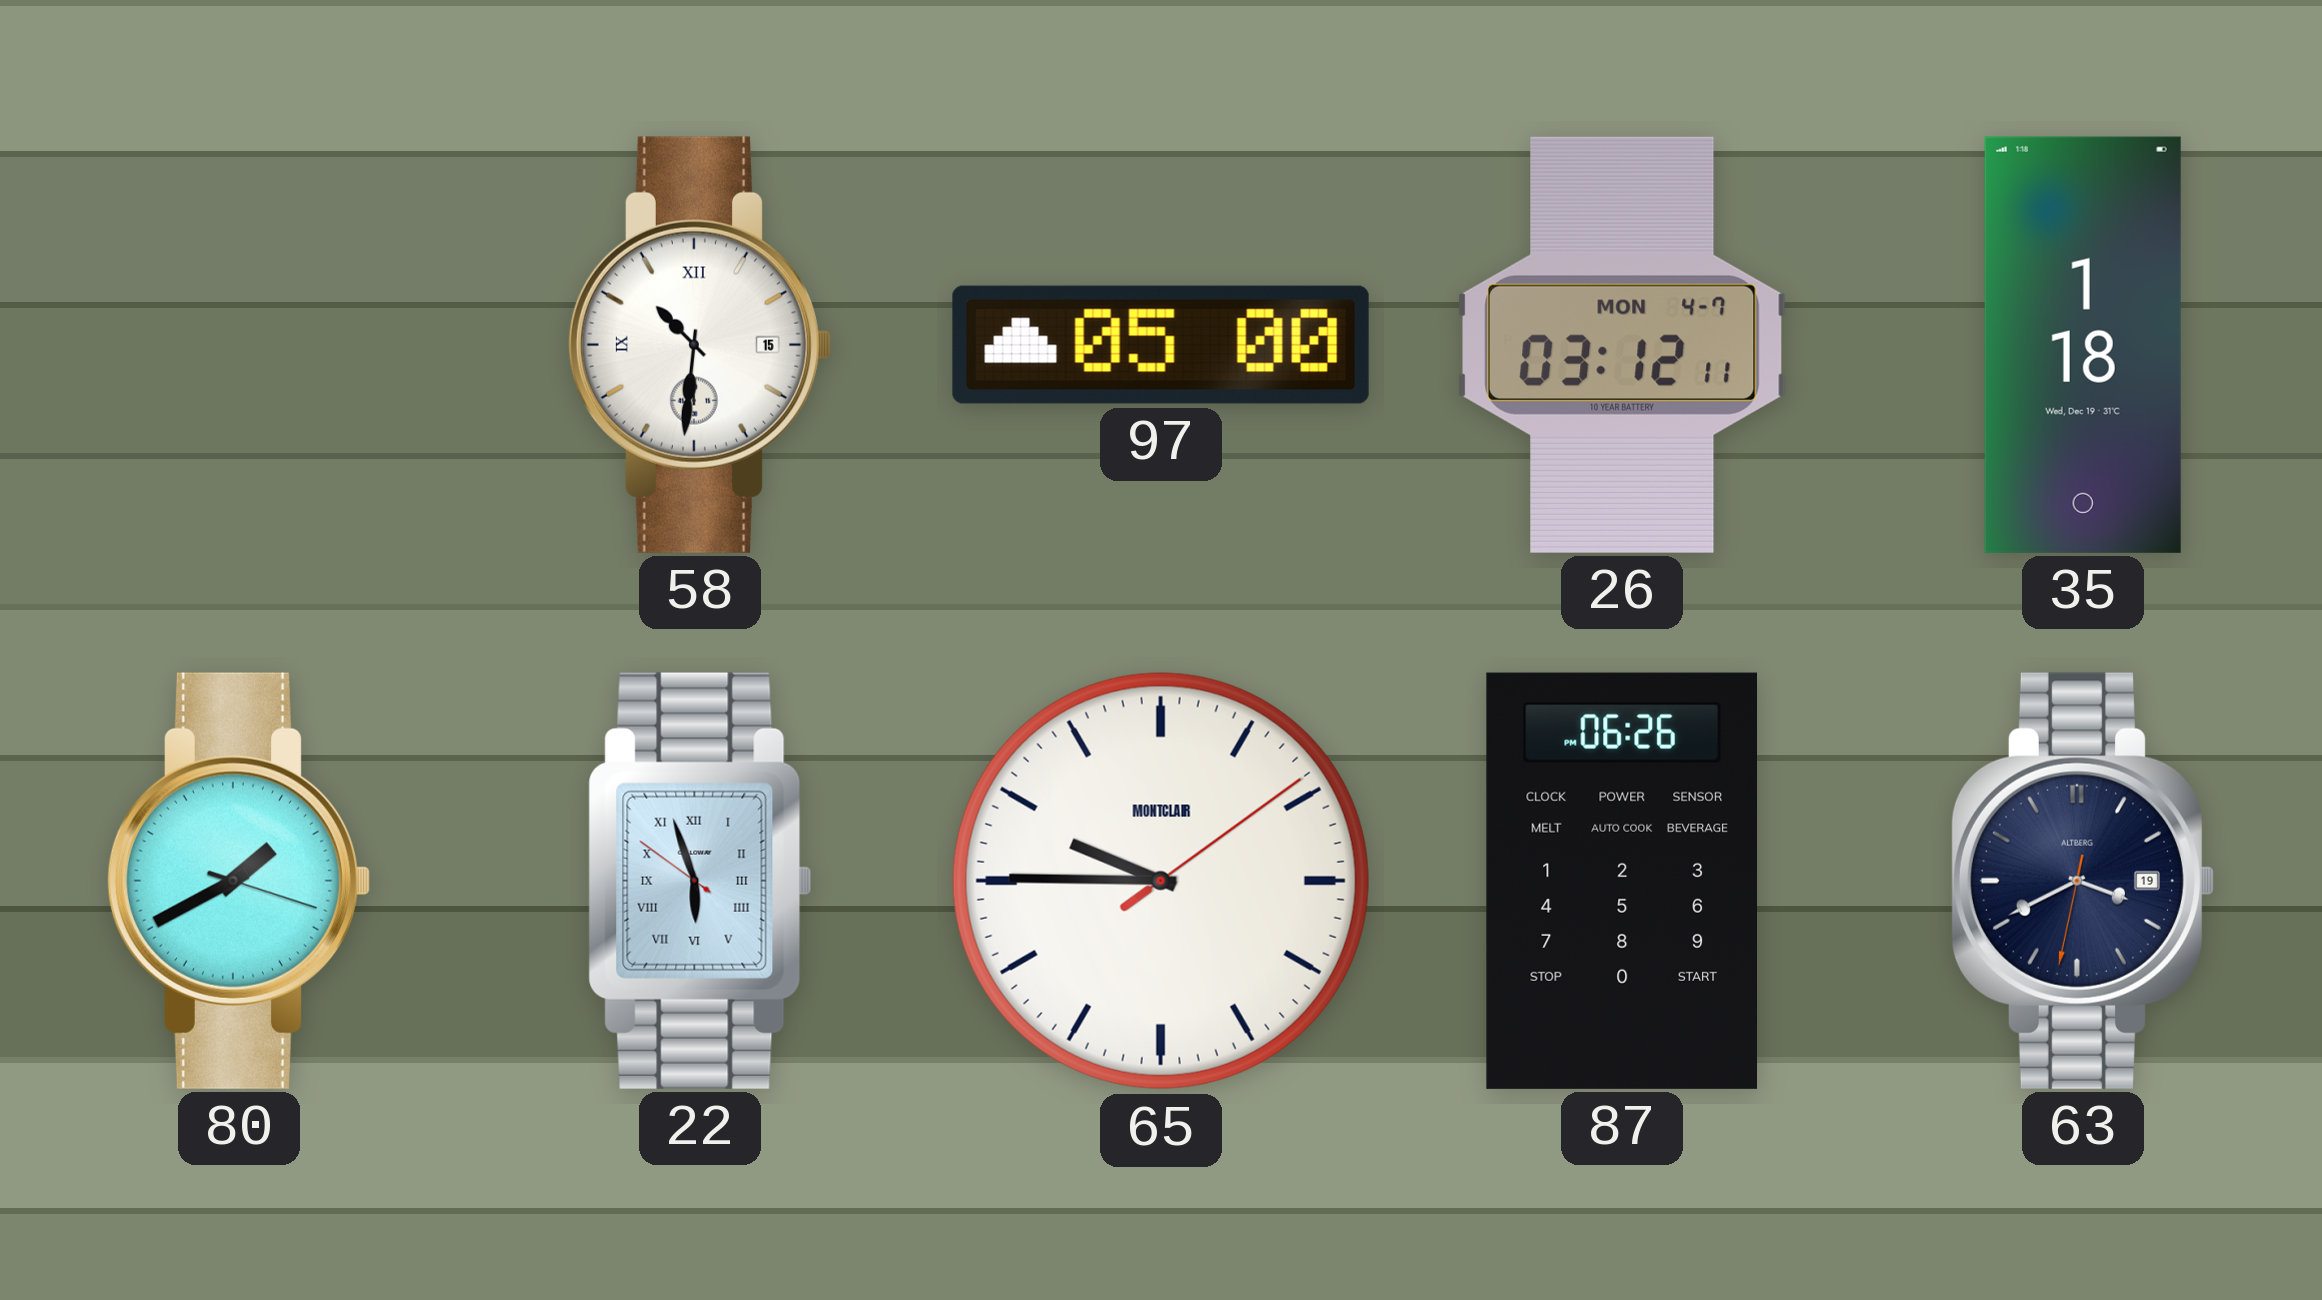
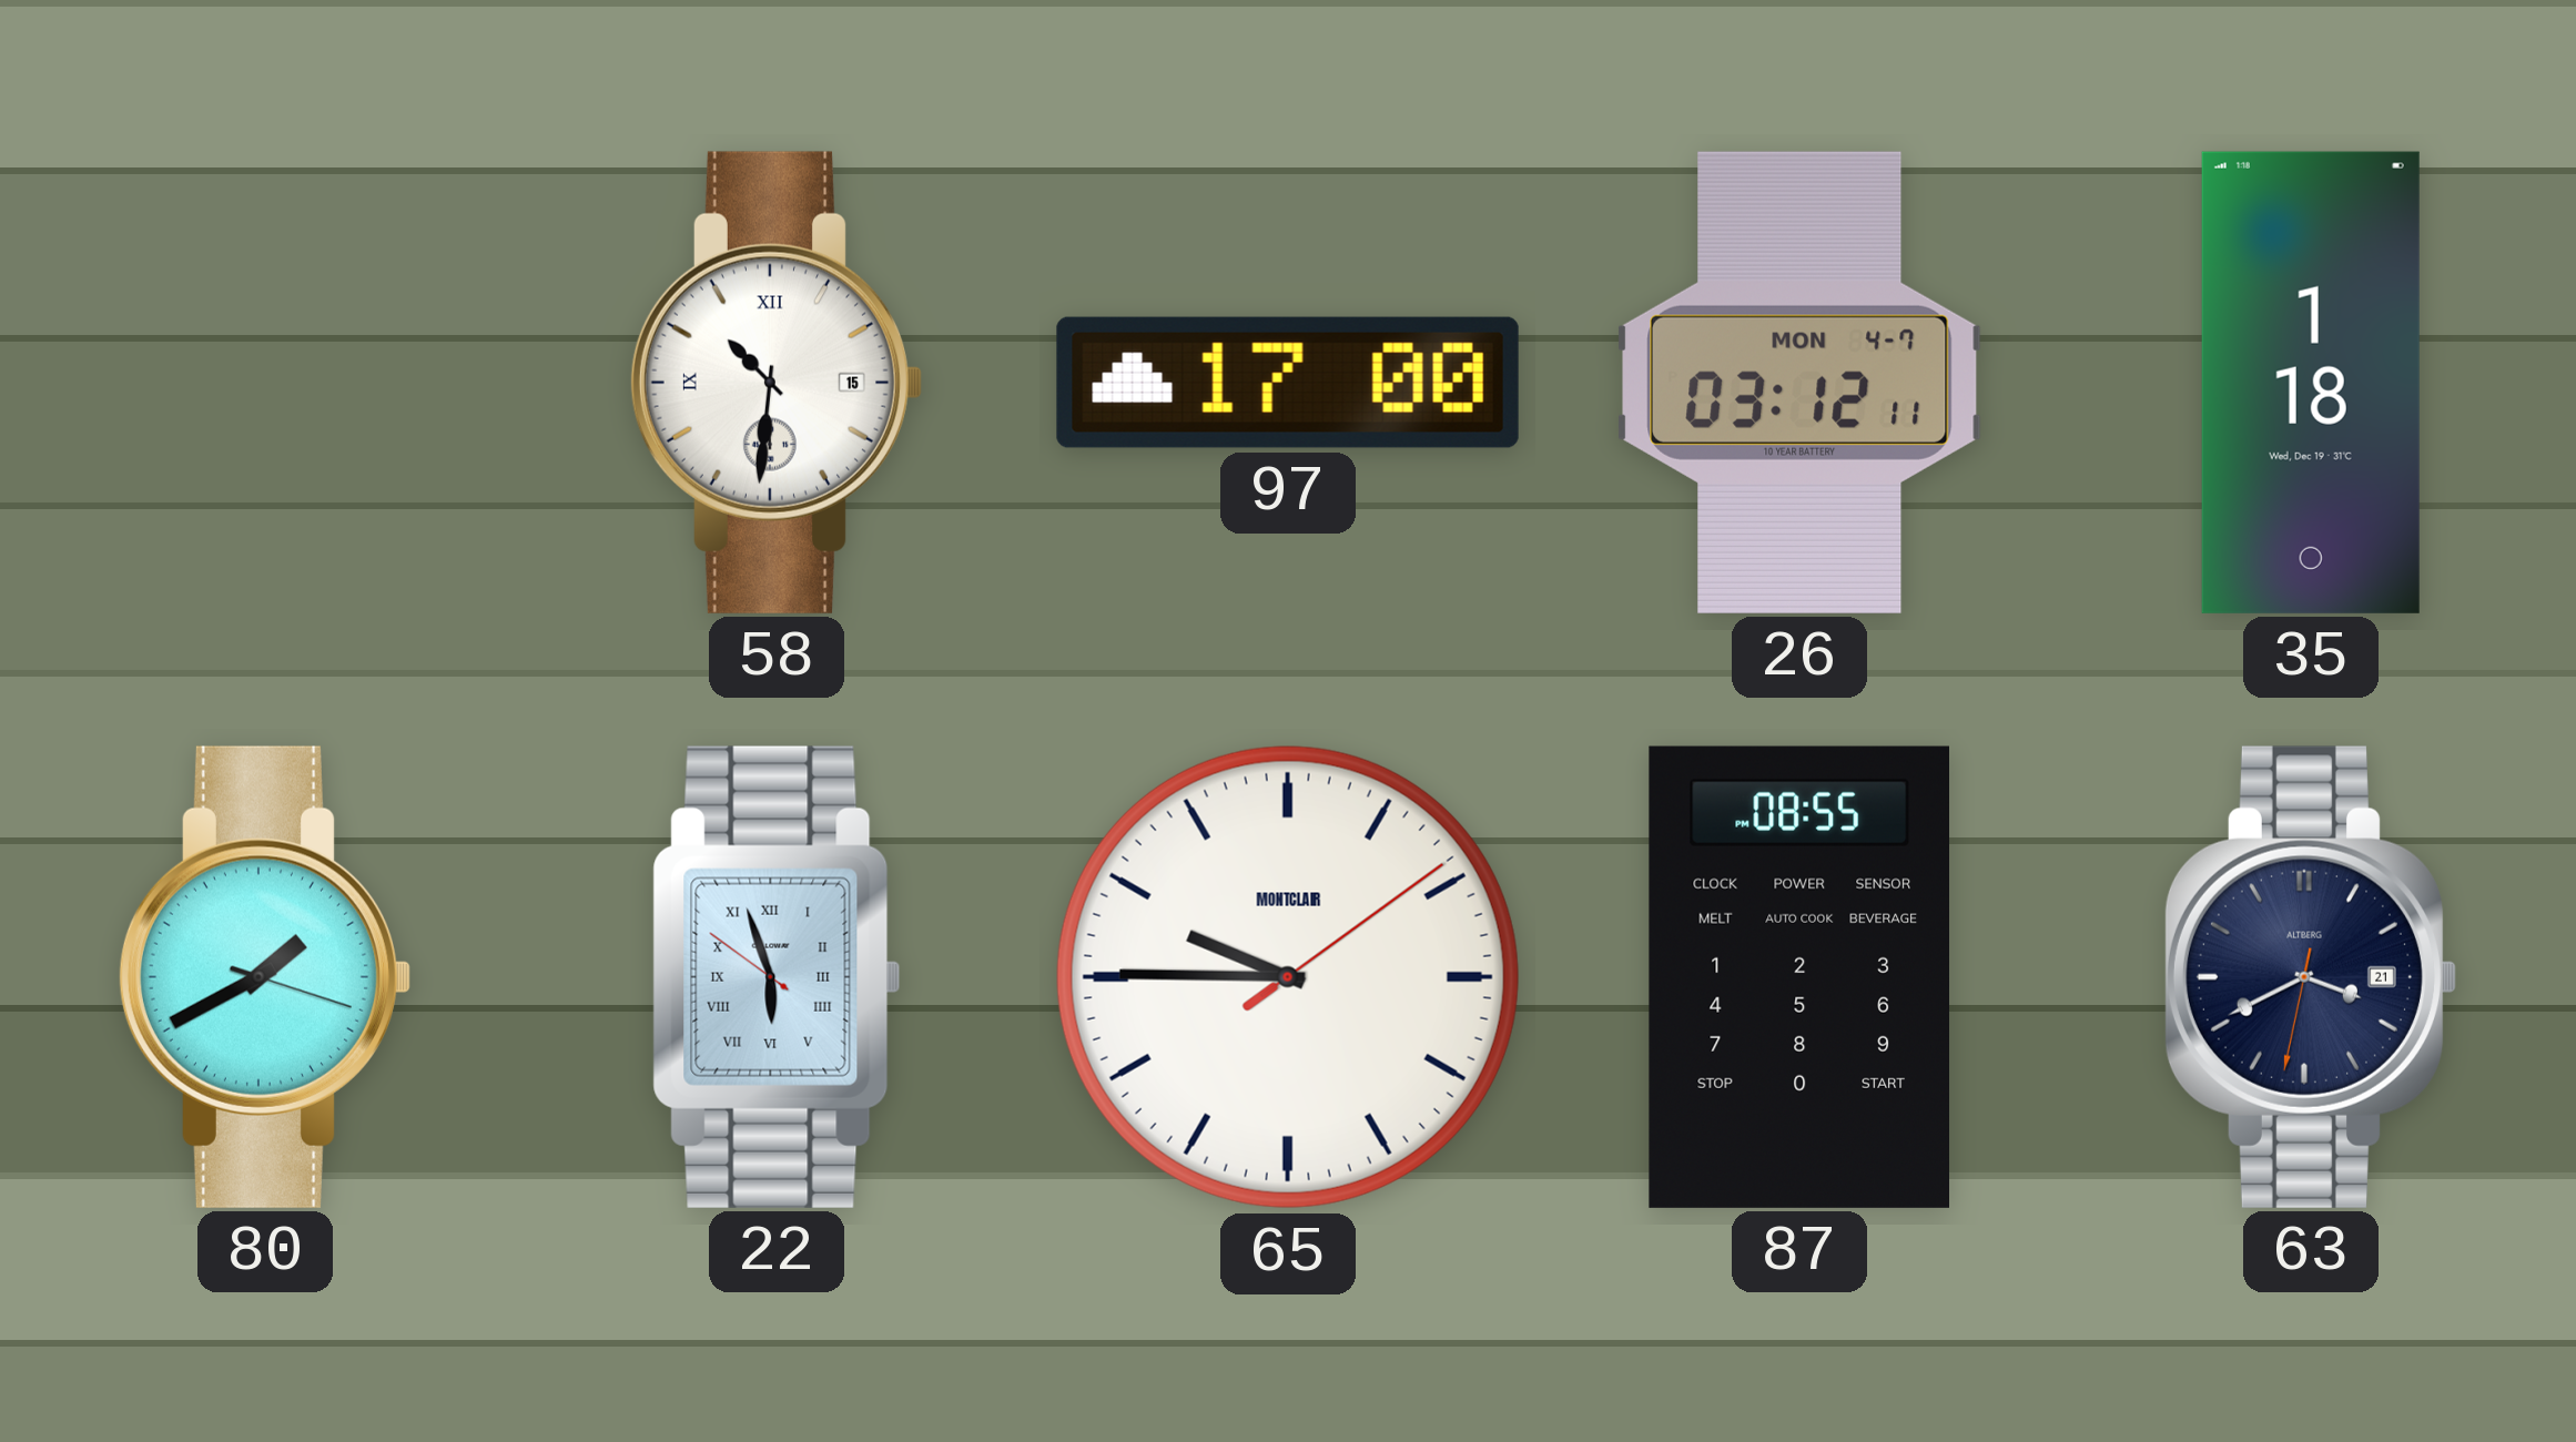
97: 05:00 -> 17:00
87: 06:26 -> 08:55
63 date: 19 -> 21
